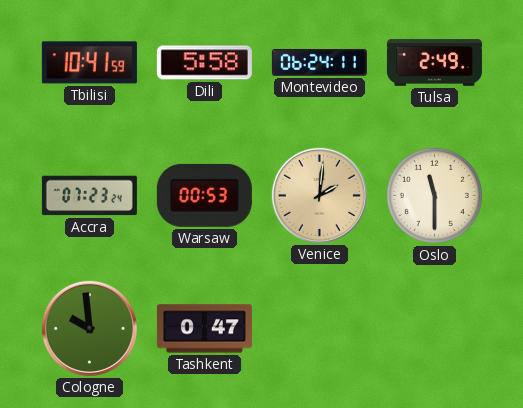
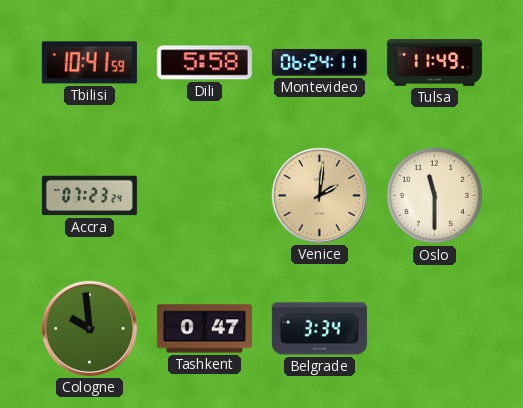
Tulsa: 2:49 -> 11:49
Warsaw: 00:53 -> none
Belgrade: none -> 3:34
